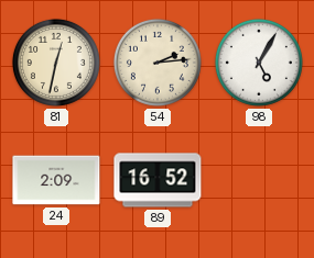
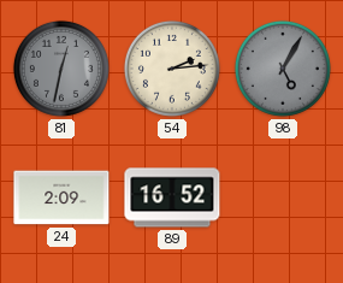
81 dial: cream -> grey
98 dial: white -> grey
